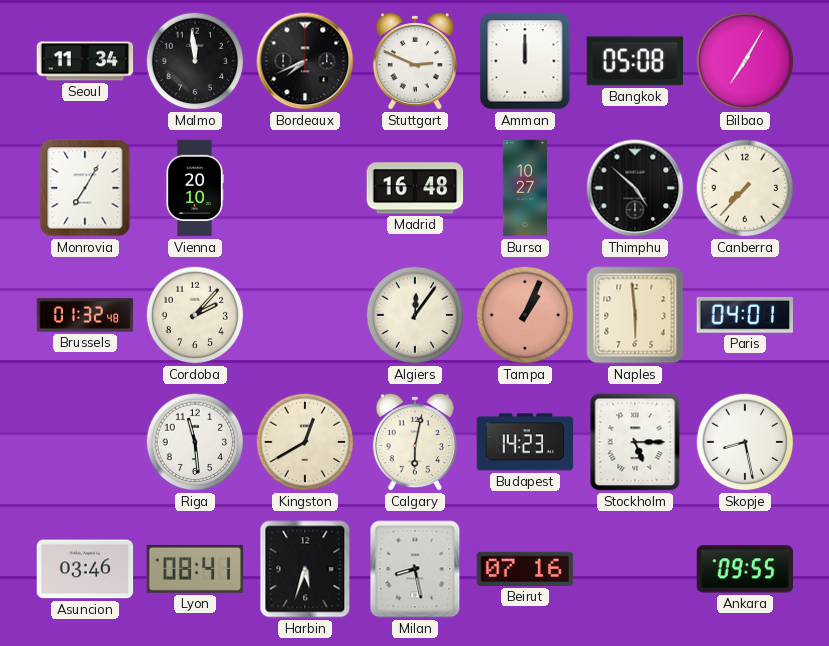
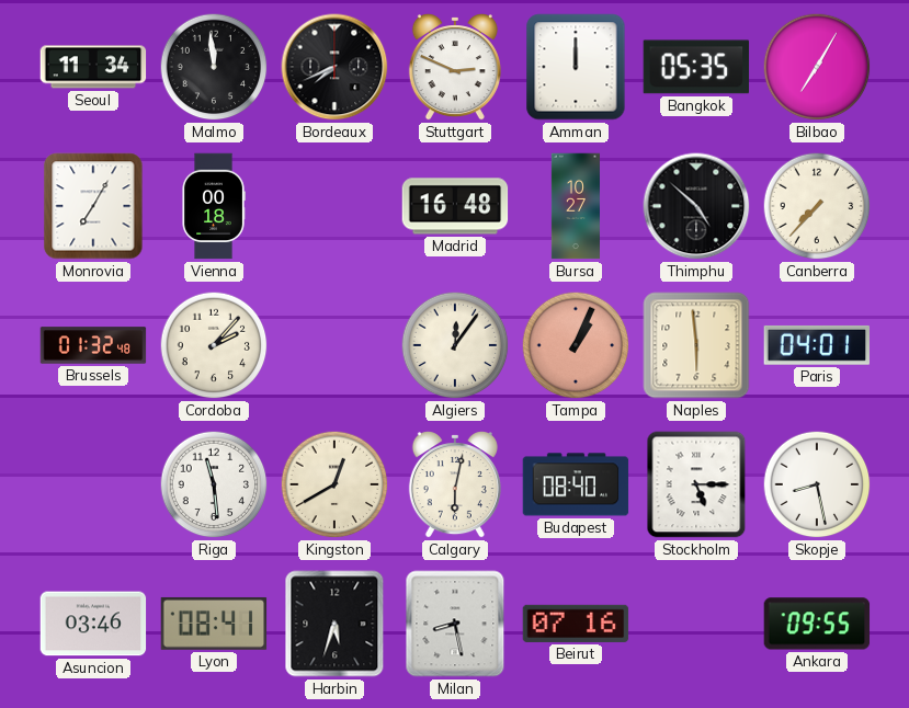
Bangkok: 05:08 -> 05:35
Vienna: 20:10 -> 00:18
Budapest: 14:23 -> 08:40
